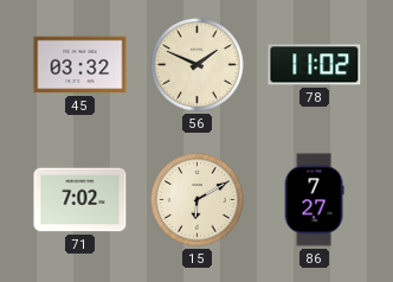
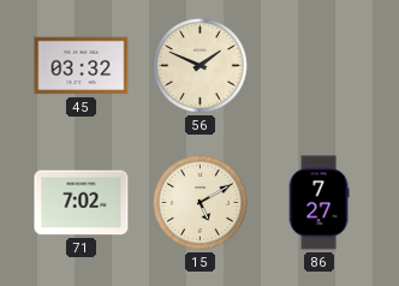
78: 11:02 -> none
15: 6:10 -> 5:10
